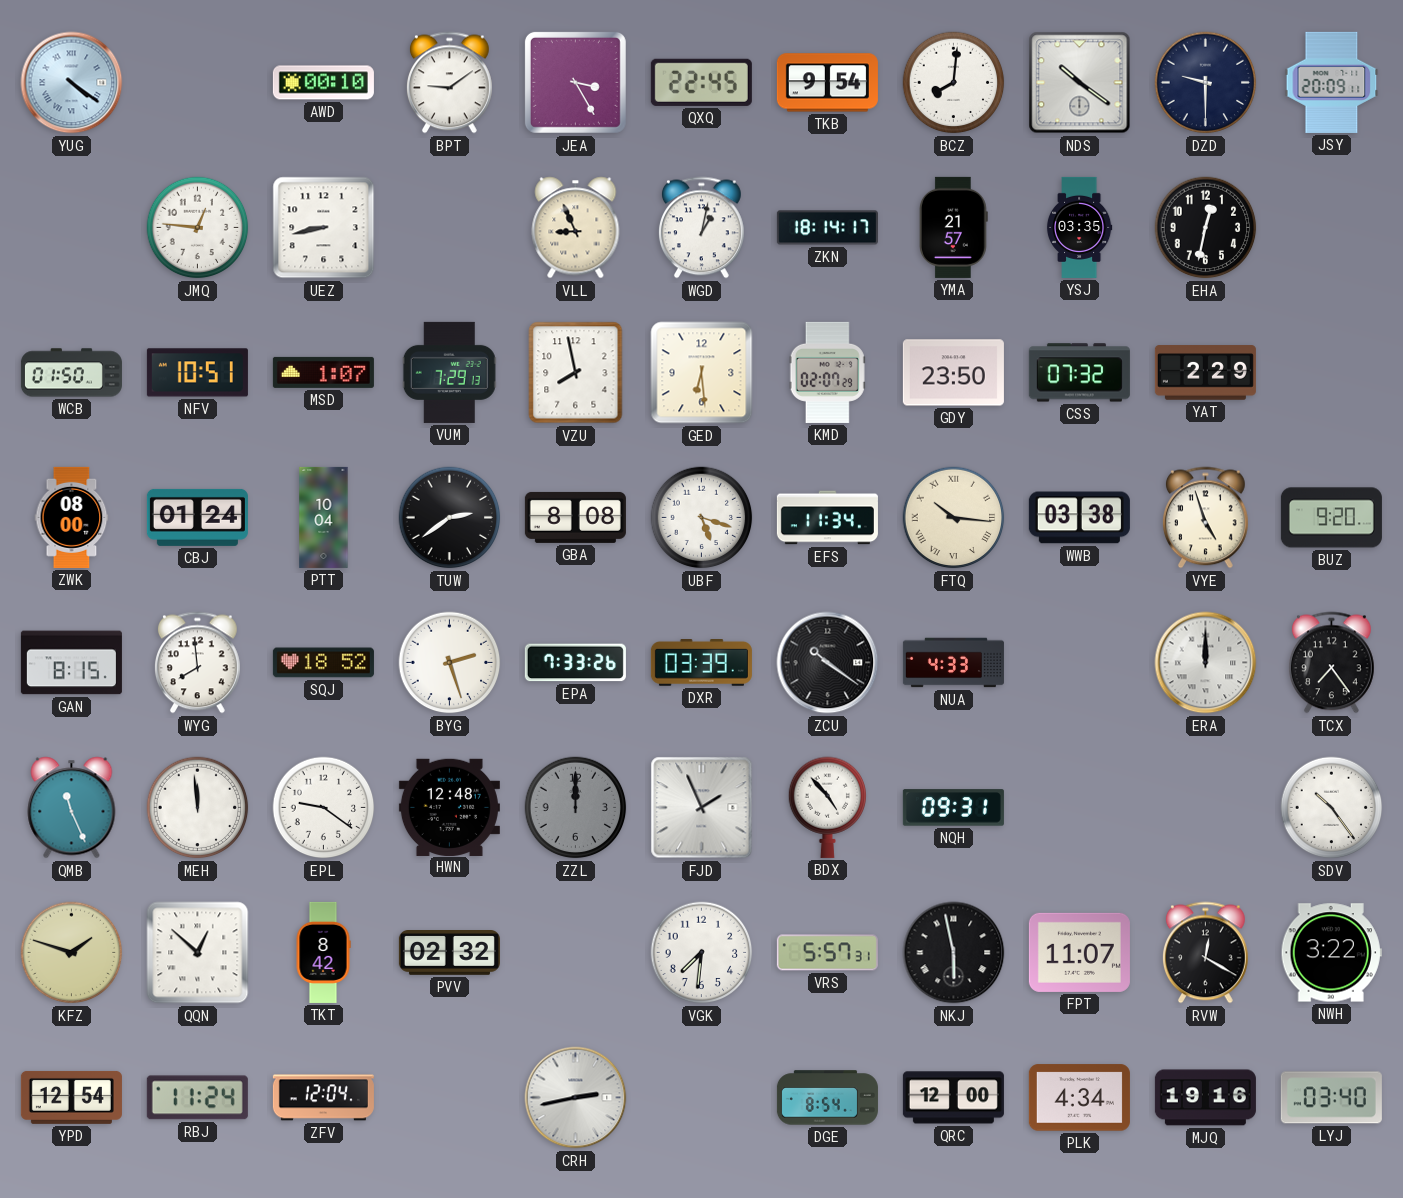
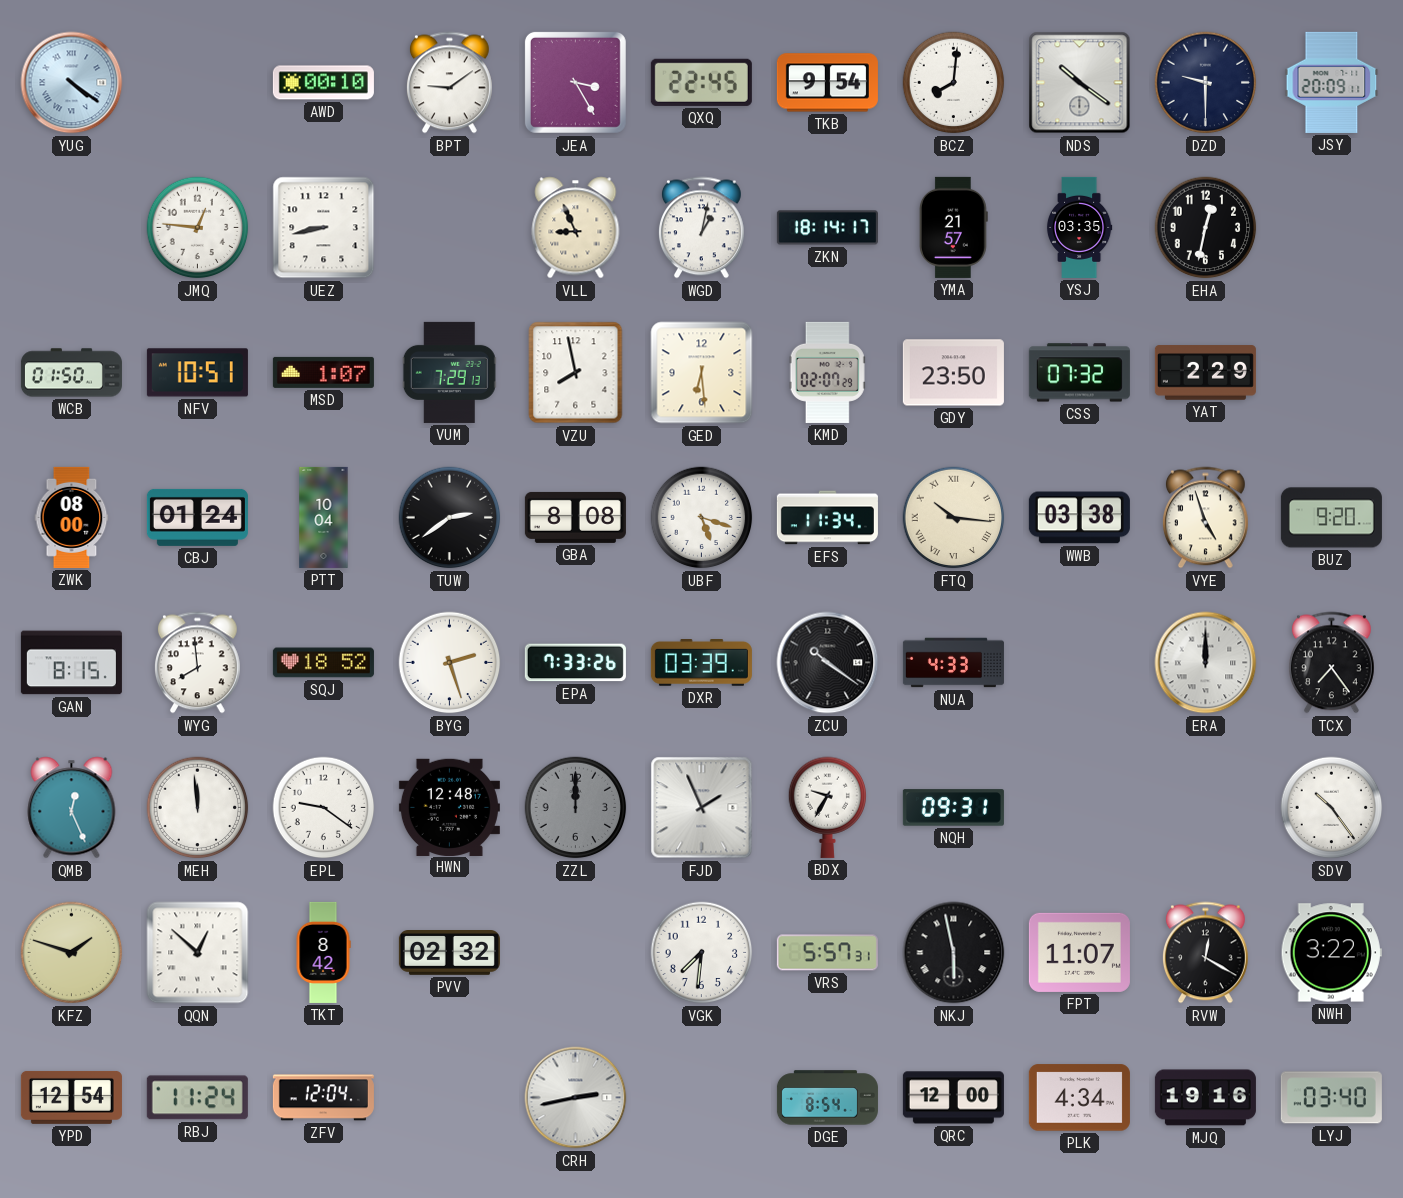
QMB: 11:26 -> 12:26
BDX: 4:53 -> 9:35
